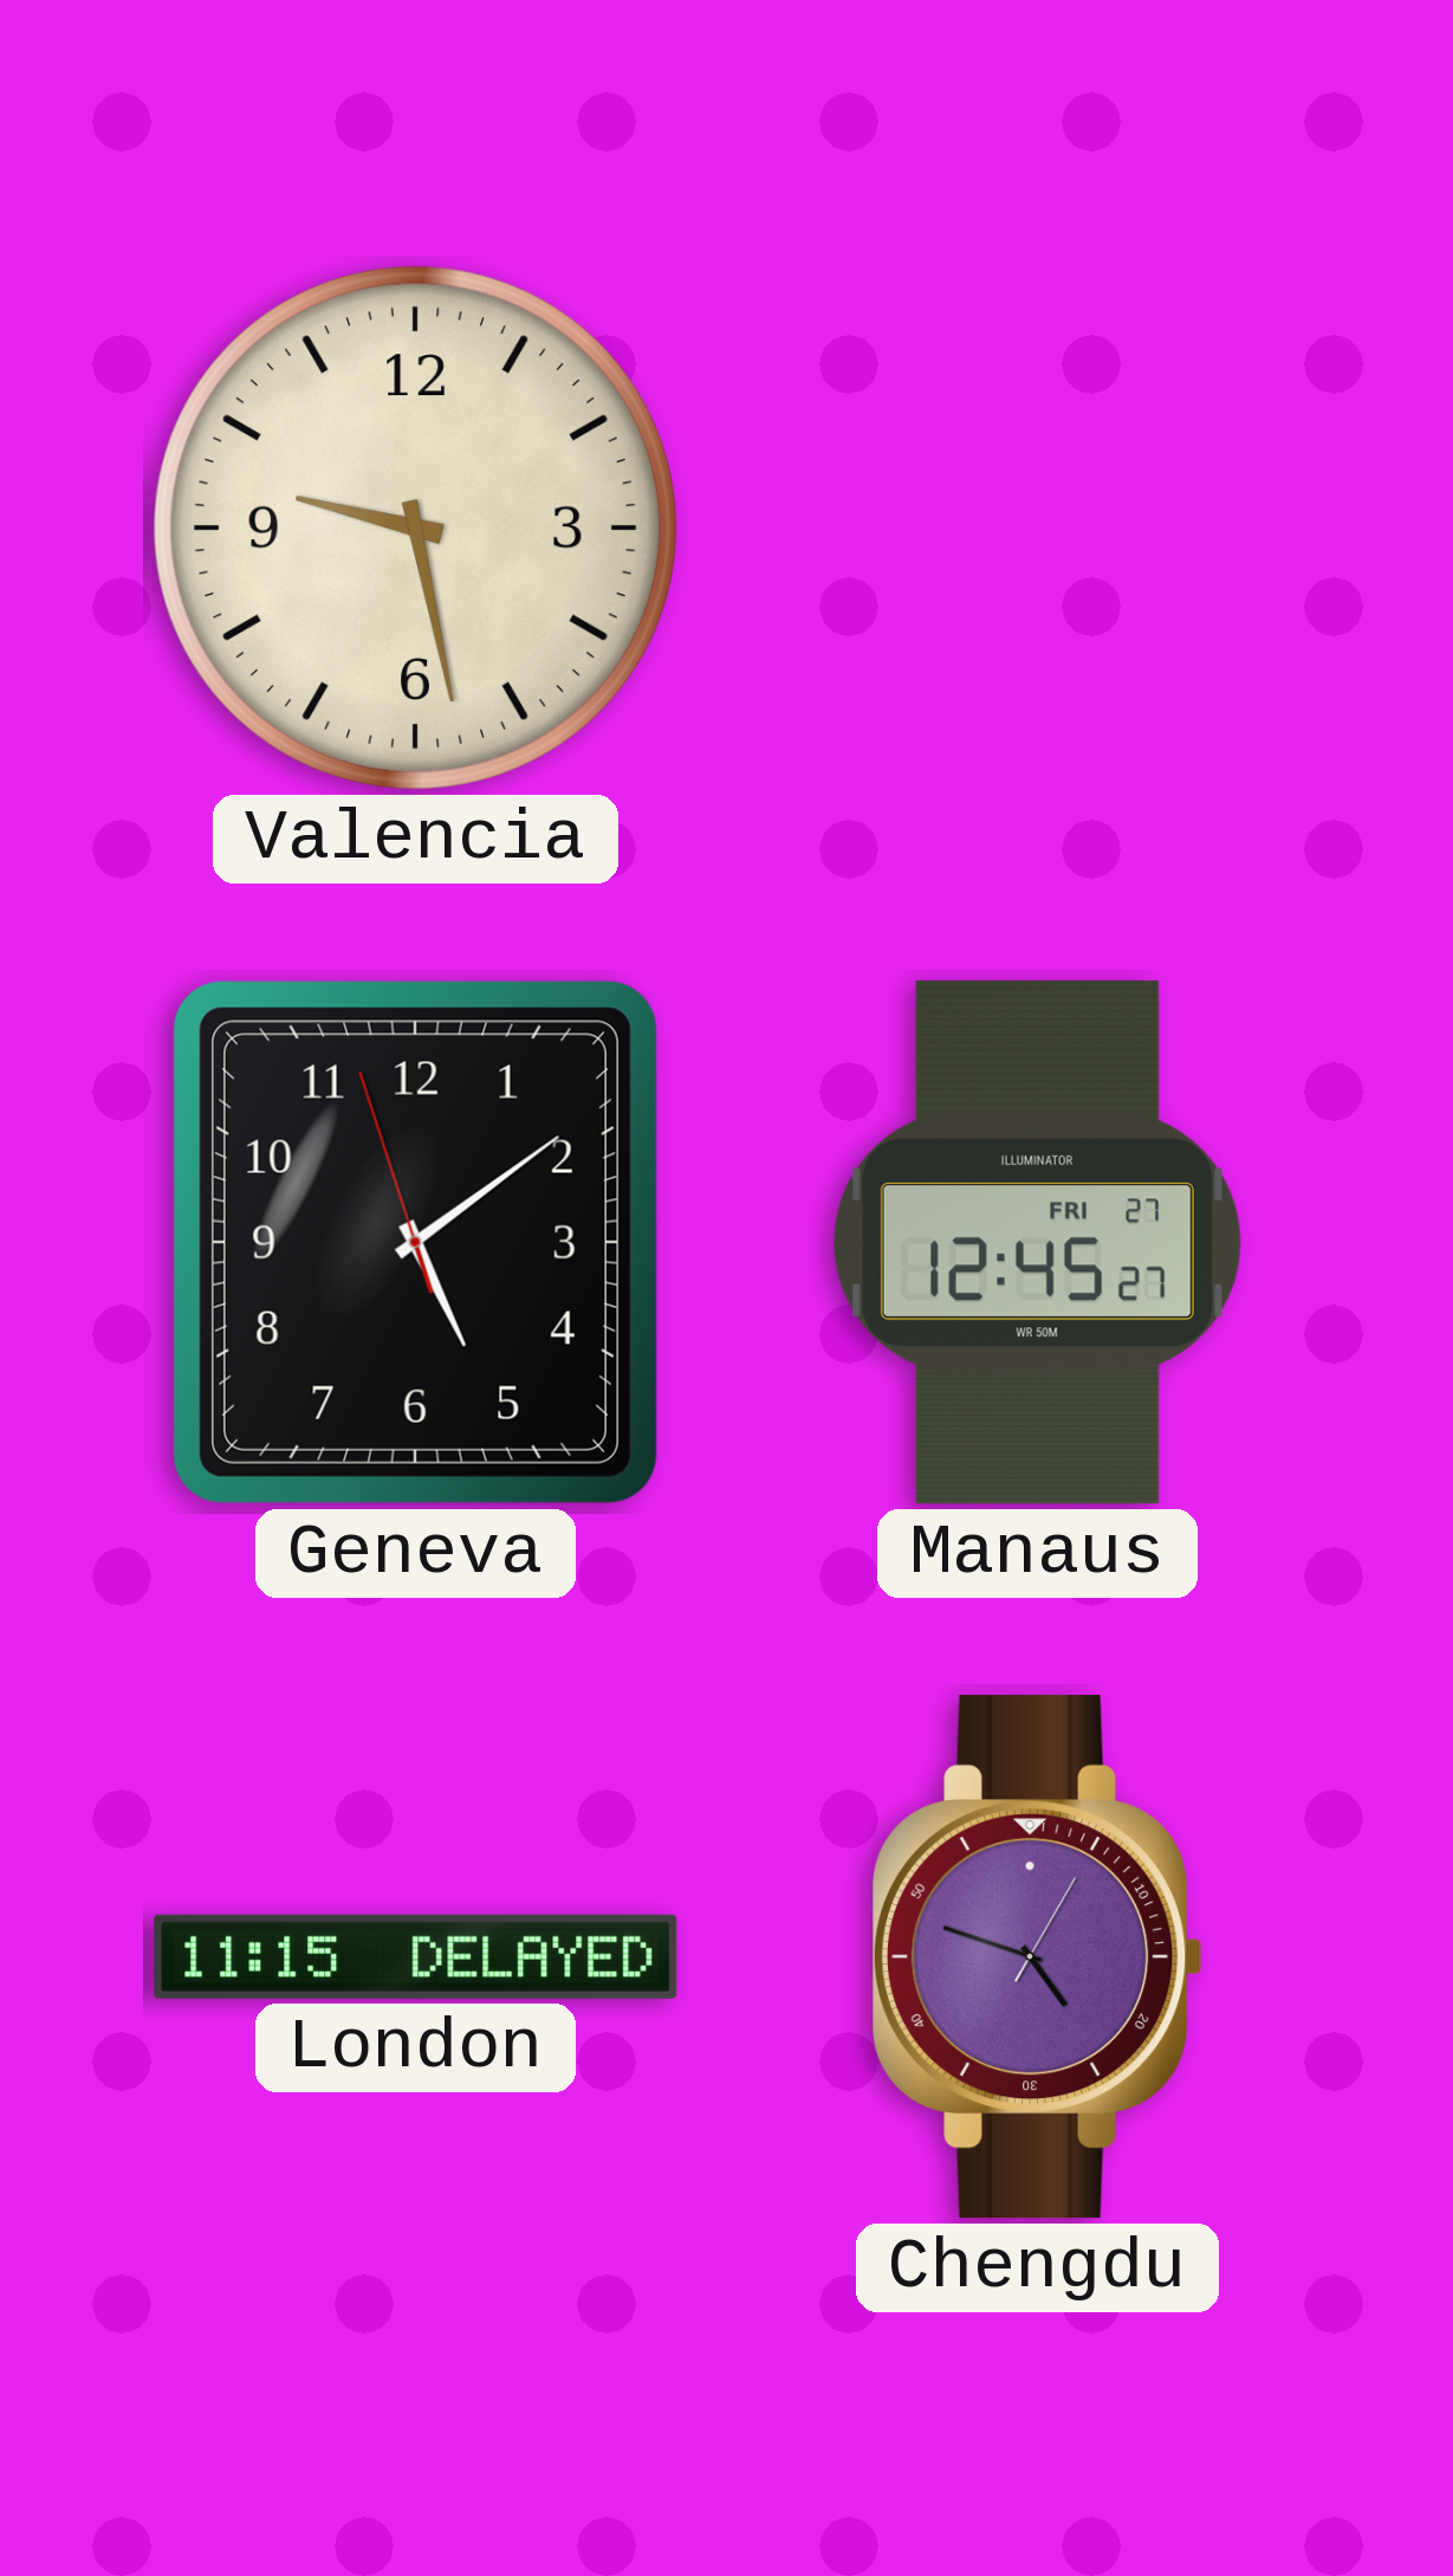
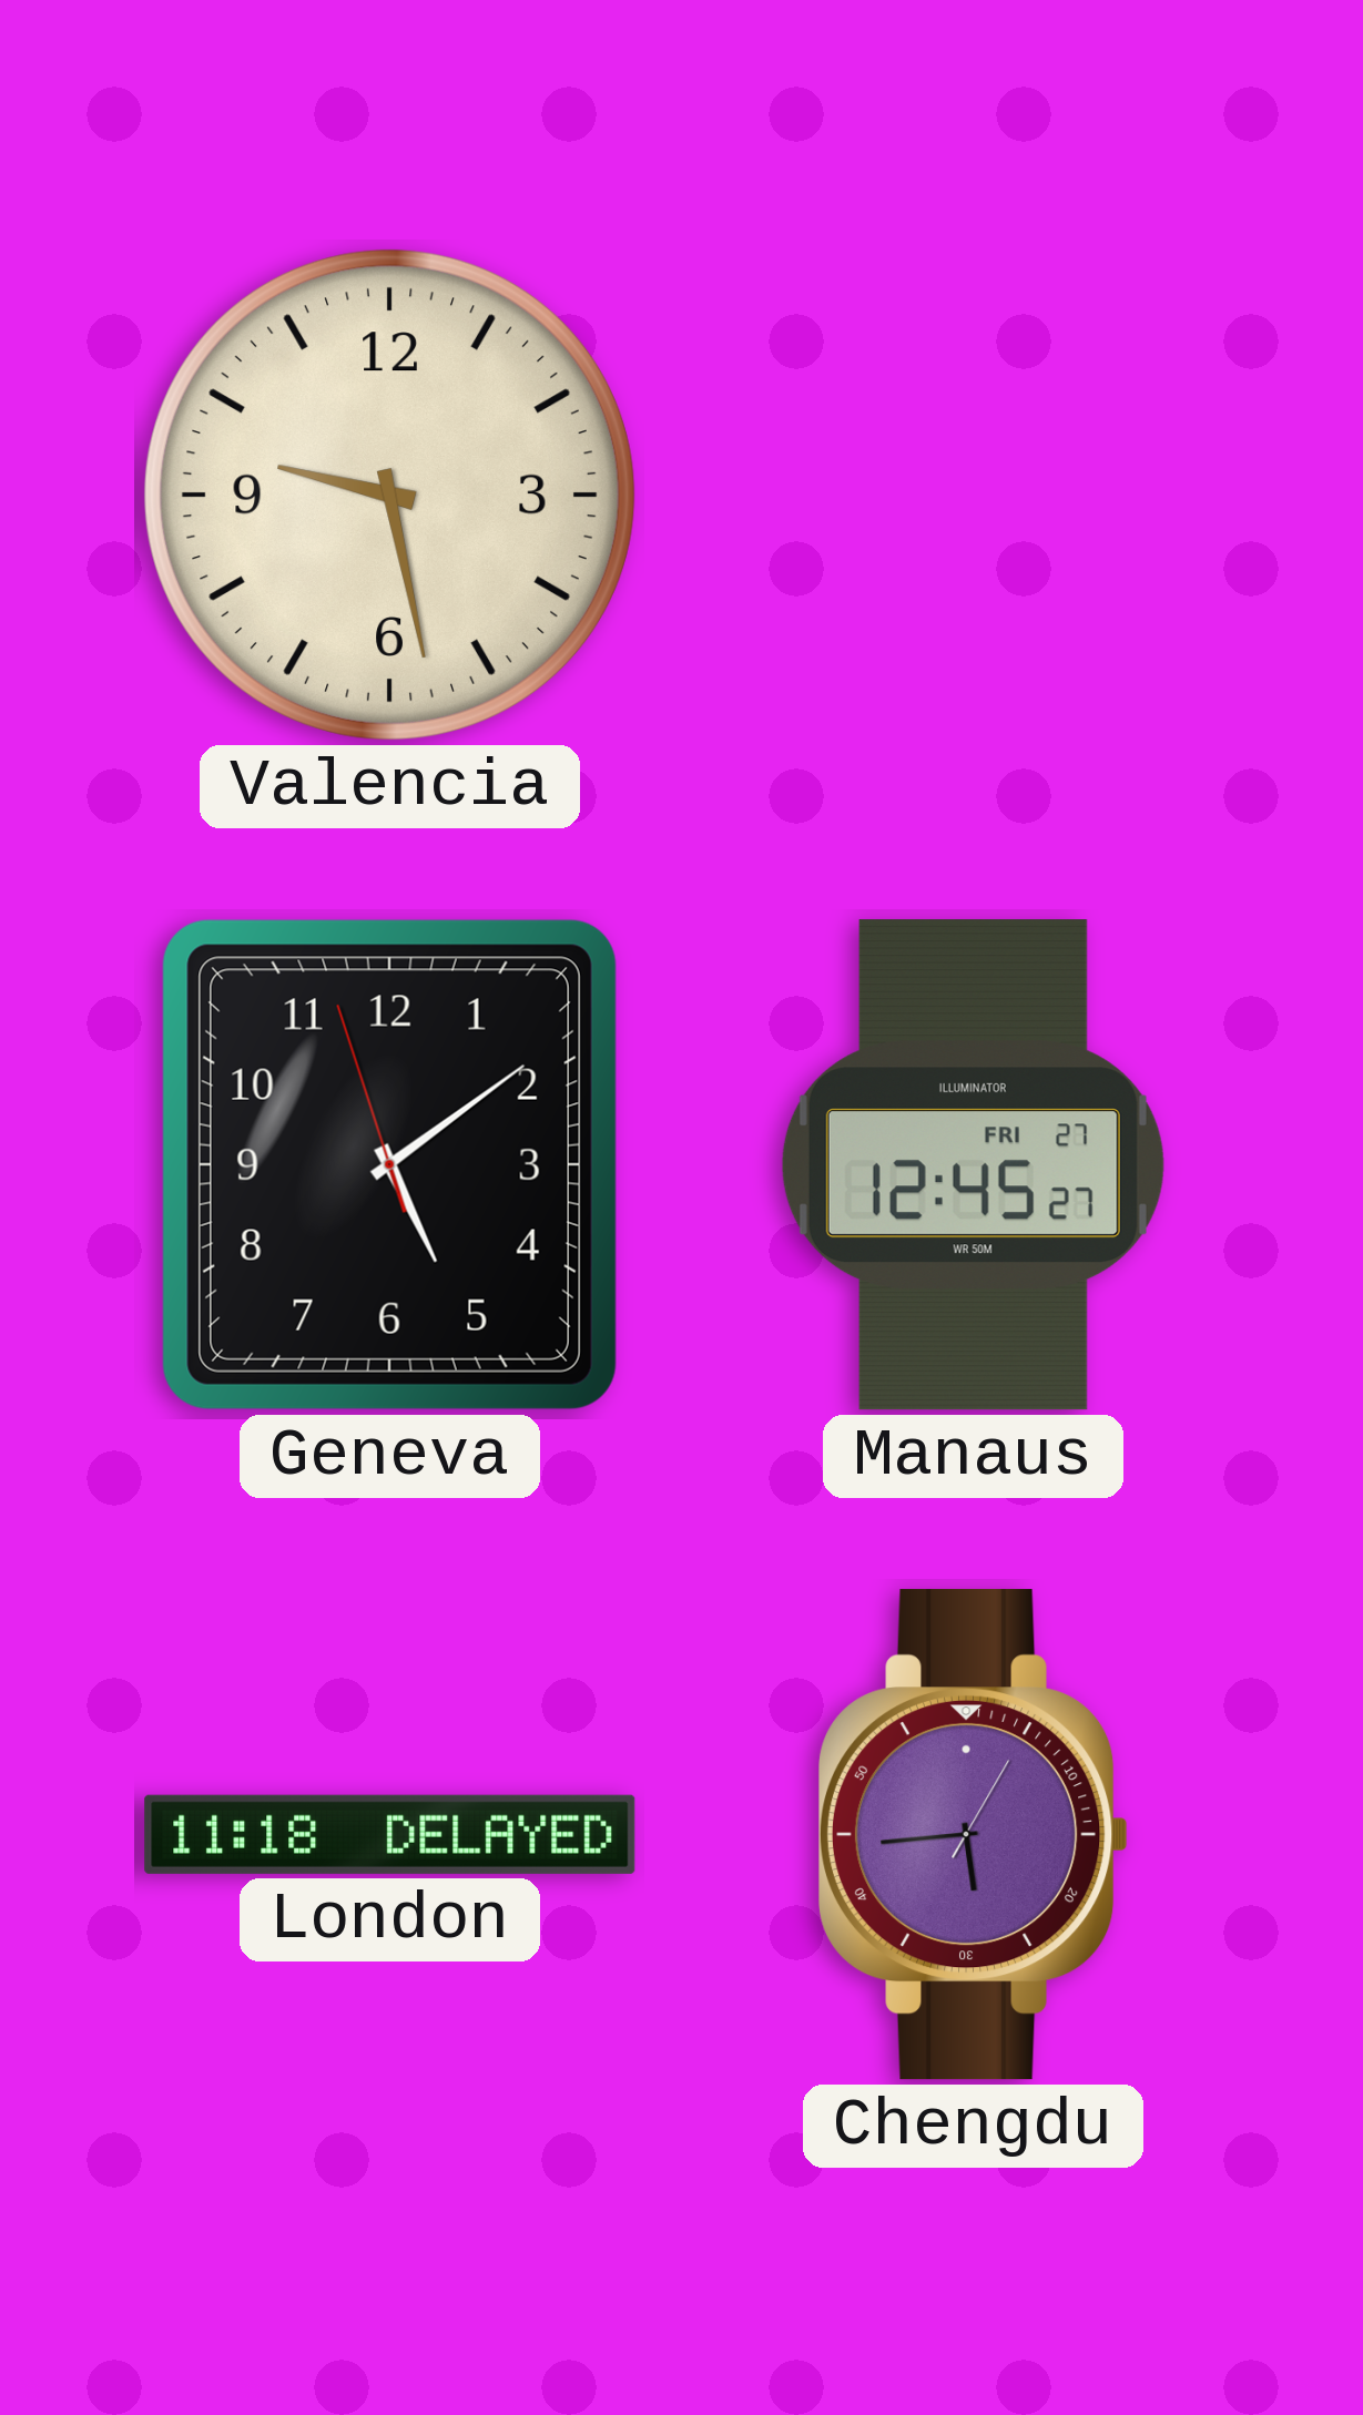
London: 11:15 -> 11:18
Chengdu: 4:48 -> 5:44
